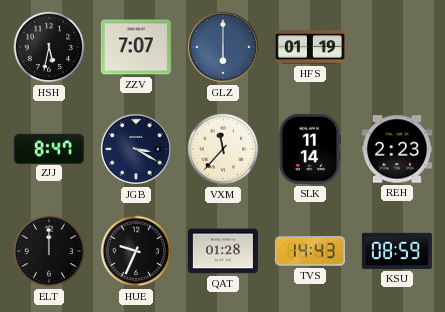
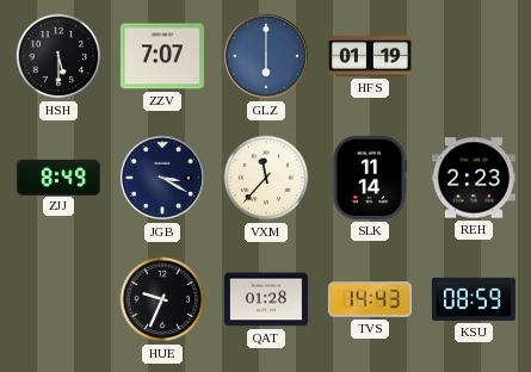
HSH: 5:32 -> 5:30
ZJJ: 8:47 -> 8:49
ELT: 12:00 -> none
